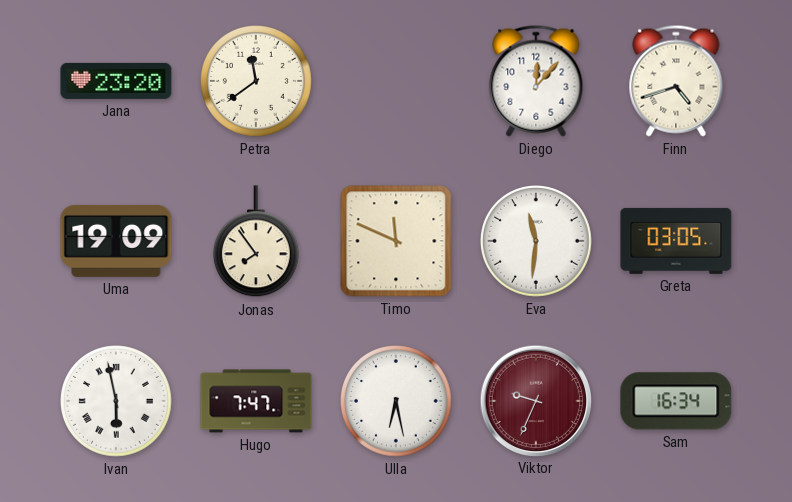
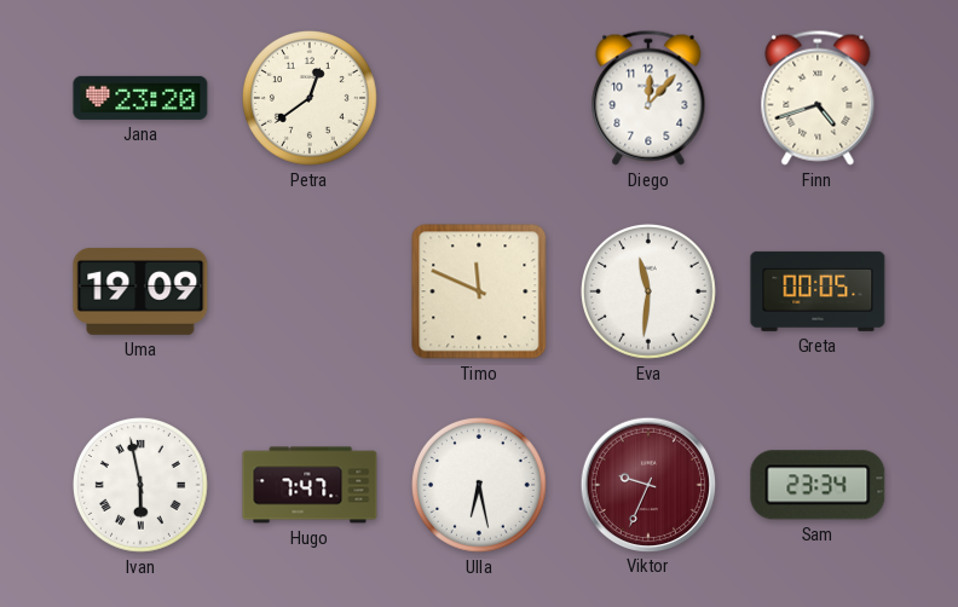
Petra: 11:39 -> 12:39
Jonas: 7:54 -> none
Greta: 03:05 -> 00:05
Sam: 16:34 -> 23:34
